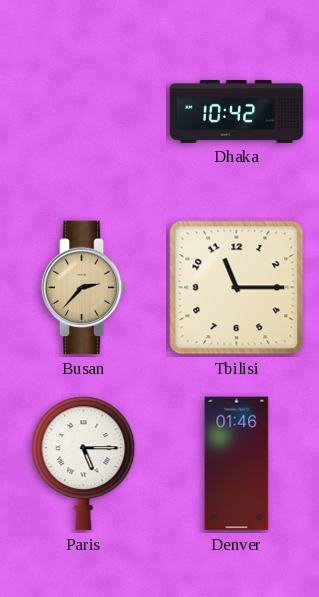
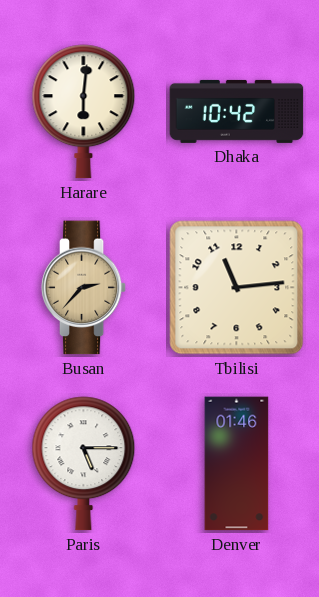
Harare: none -> 6:01
Tbilisi: 11:15 -> 11:14
